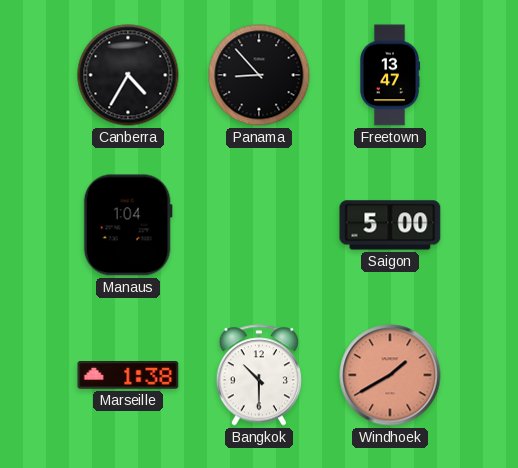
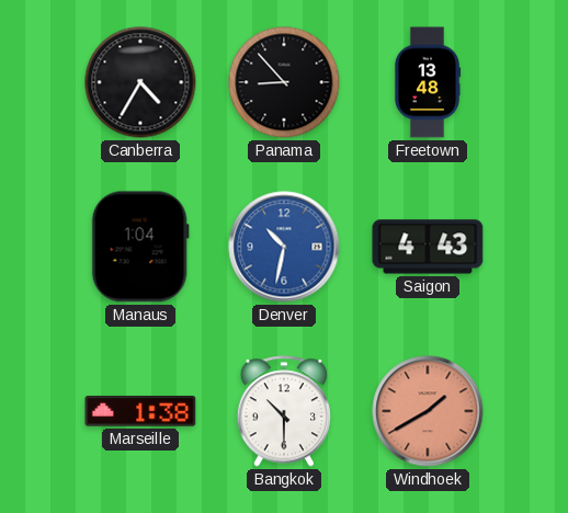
Freetown: 13:47 -> 13:48
Denver: none -> 10:32
Saigon: 5:00 -> 4:43
